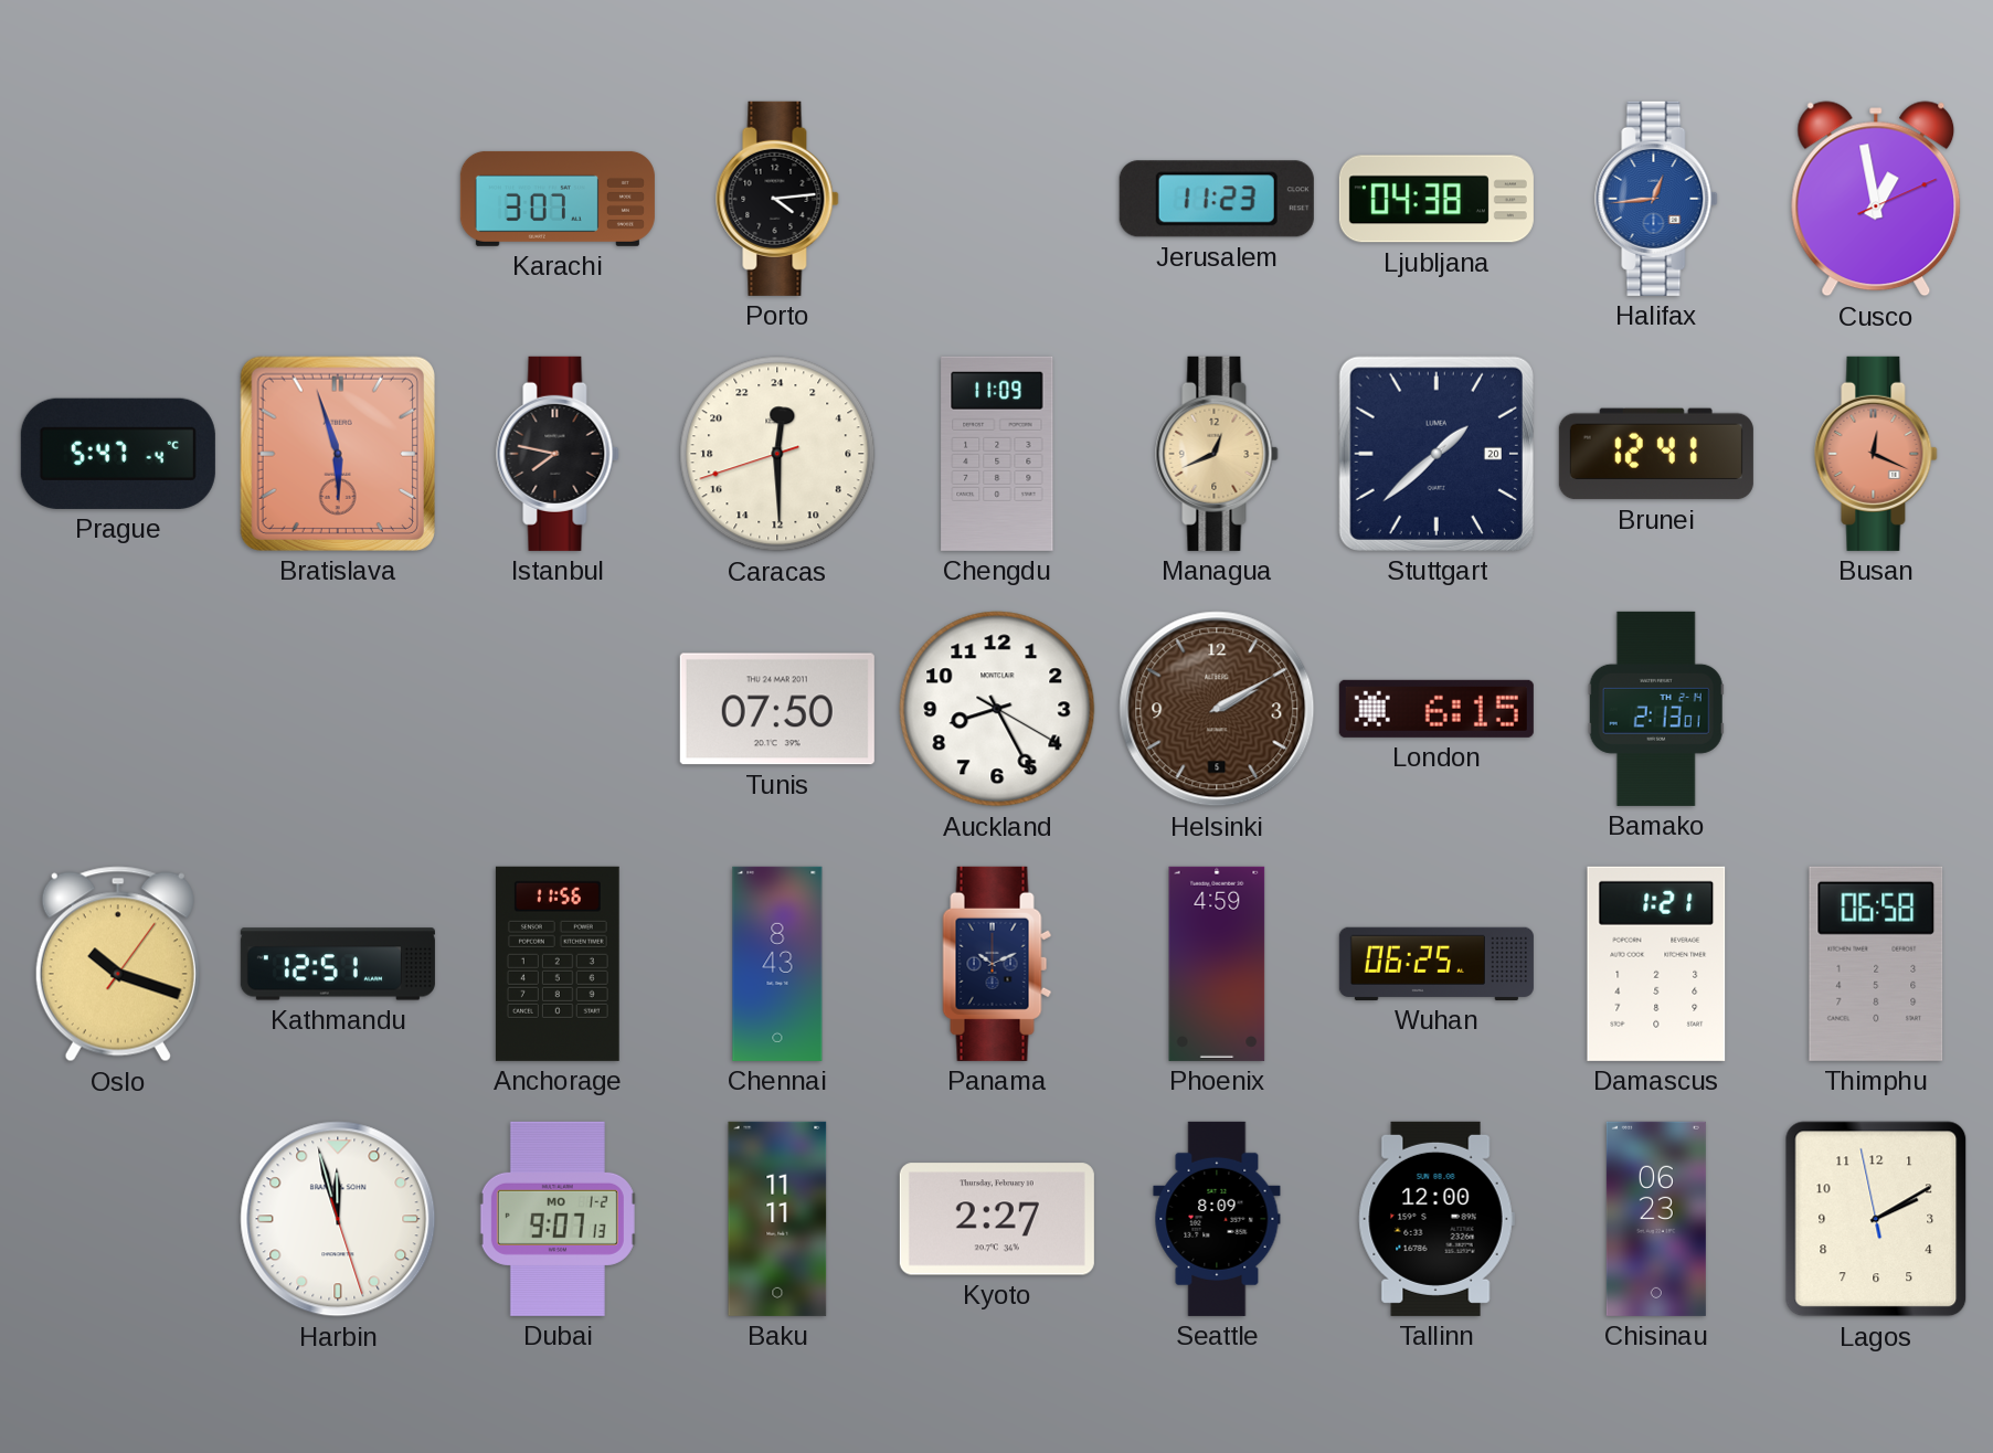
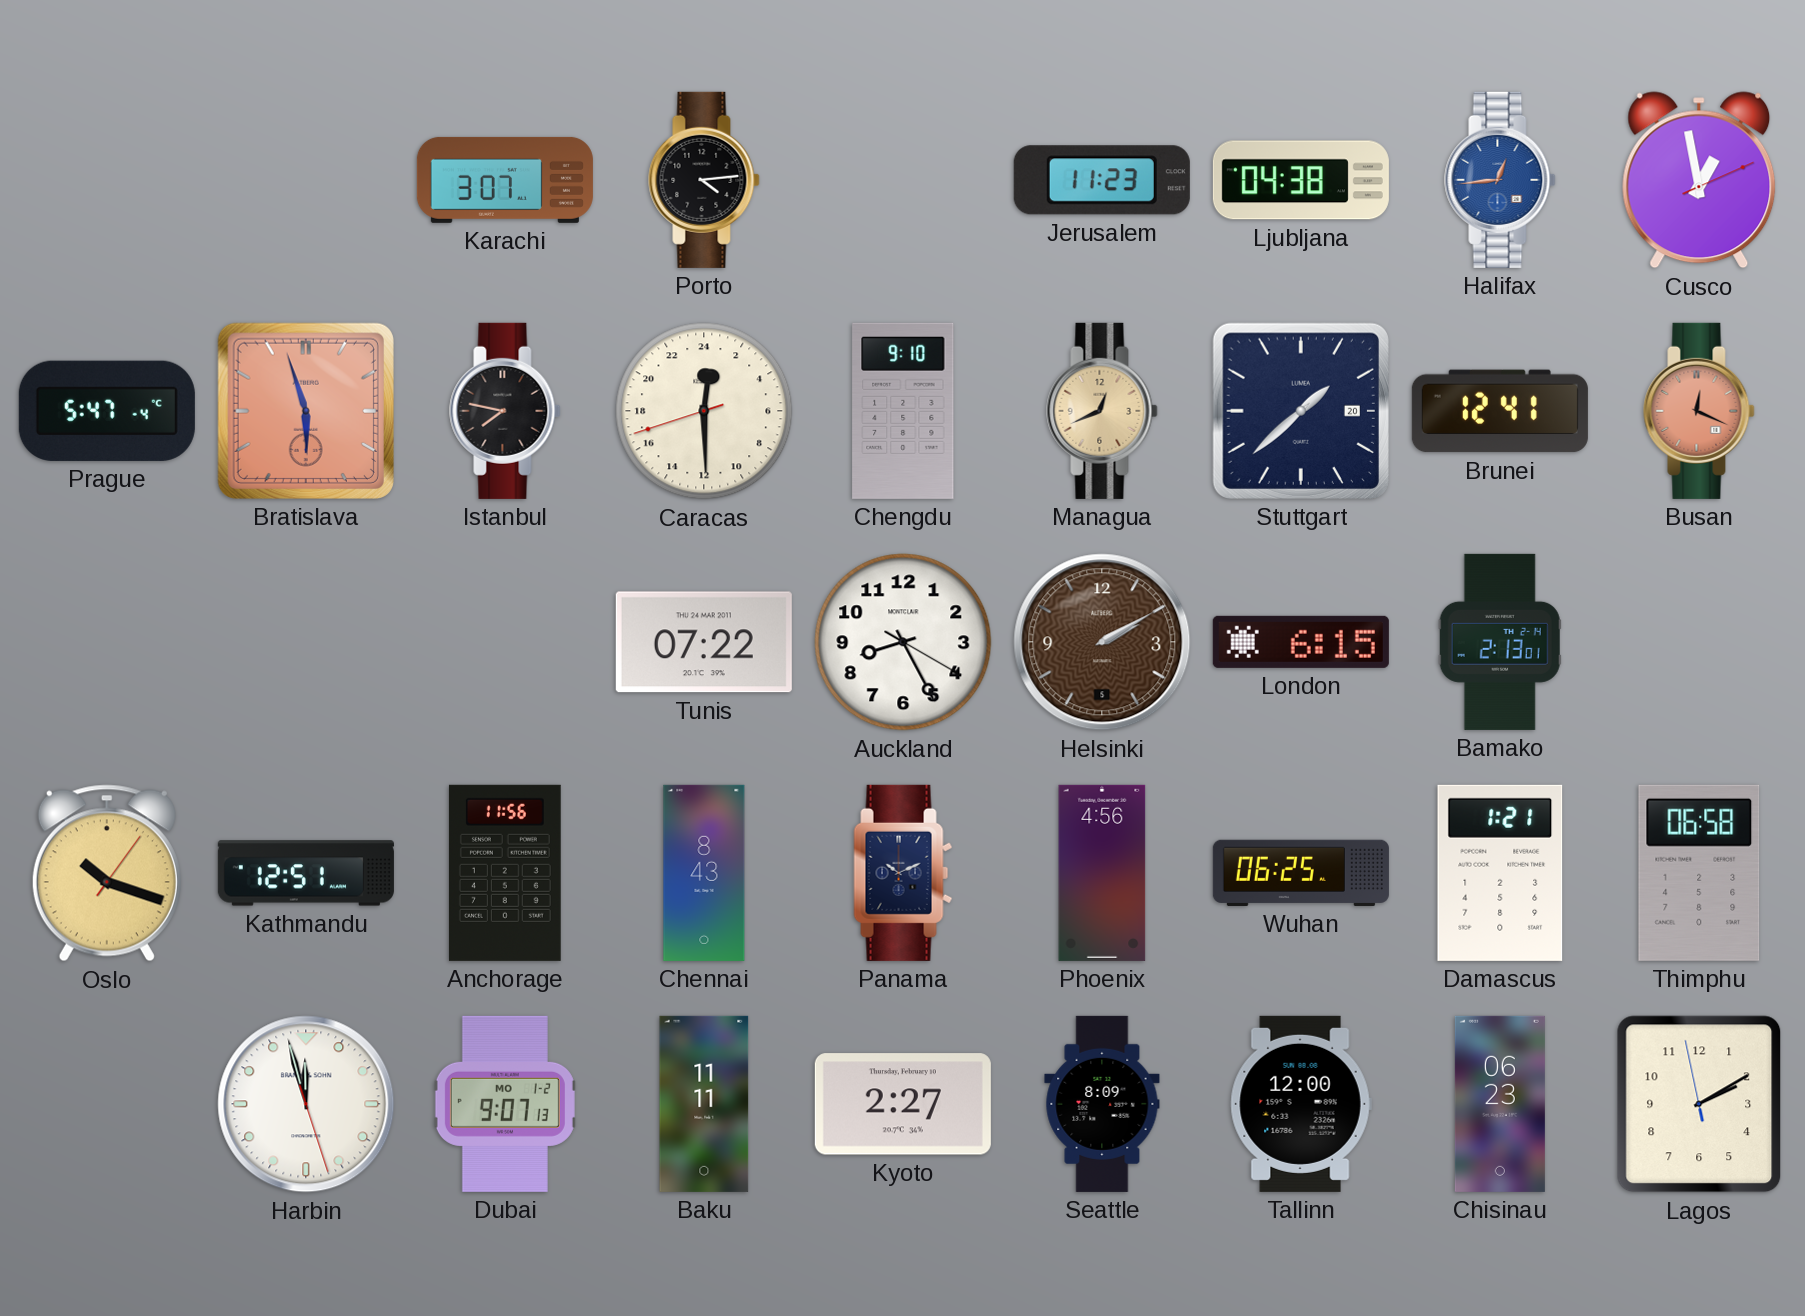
Chengdu: 11:09 -> 9:10
Tunis: 07:50 -> 07:22
Phoenix: 4:59 -> 4:56
